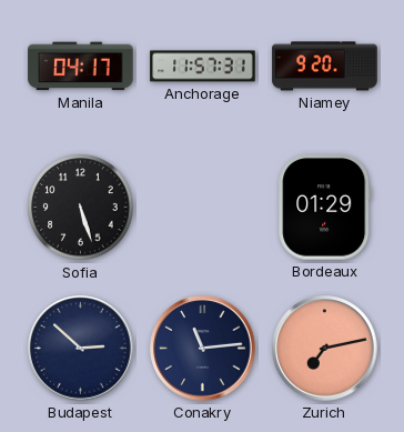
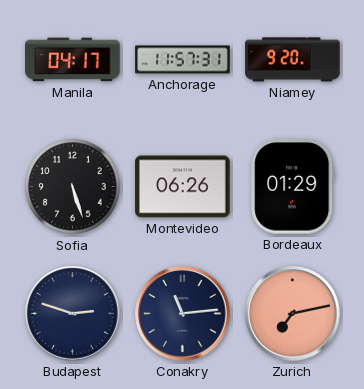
Montevideo: none -> 06:26
Budapest: 2:52 -> 2:48
